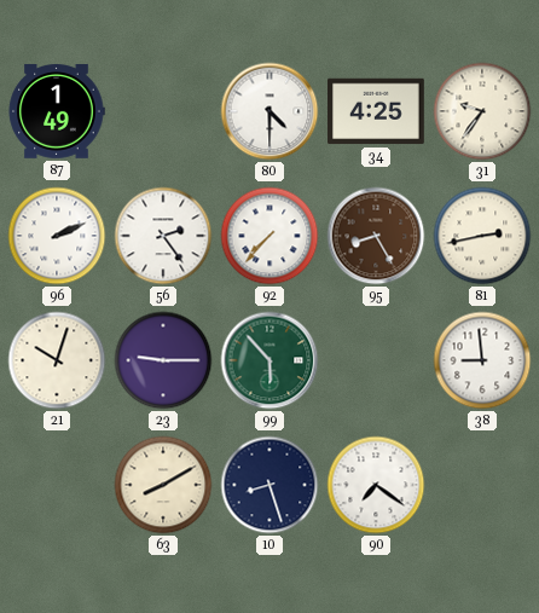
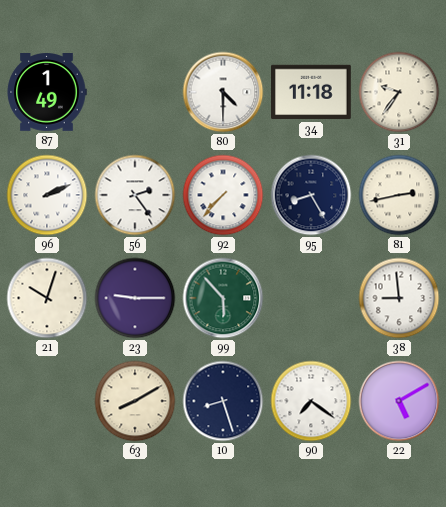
34: 4:25 -> 11:18
95 dial: brown -> navy
22: none -> 5:10
